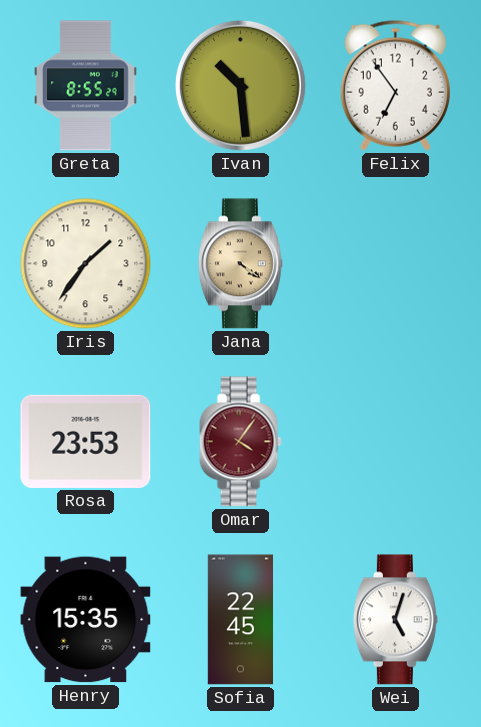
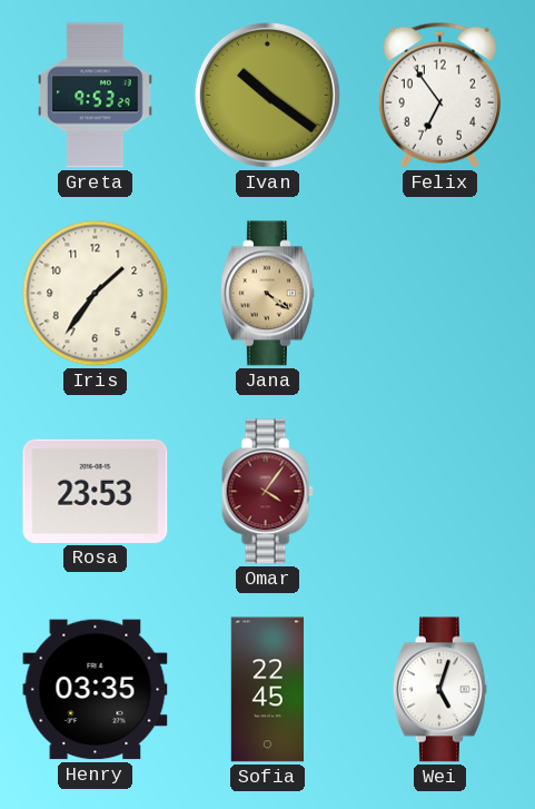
Greta: 8:55 -> 9:53
Ivan: 10:29 -> 10:21
Henry: 15:35 -> 03:35
